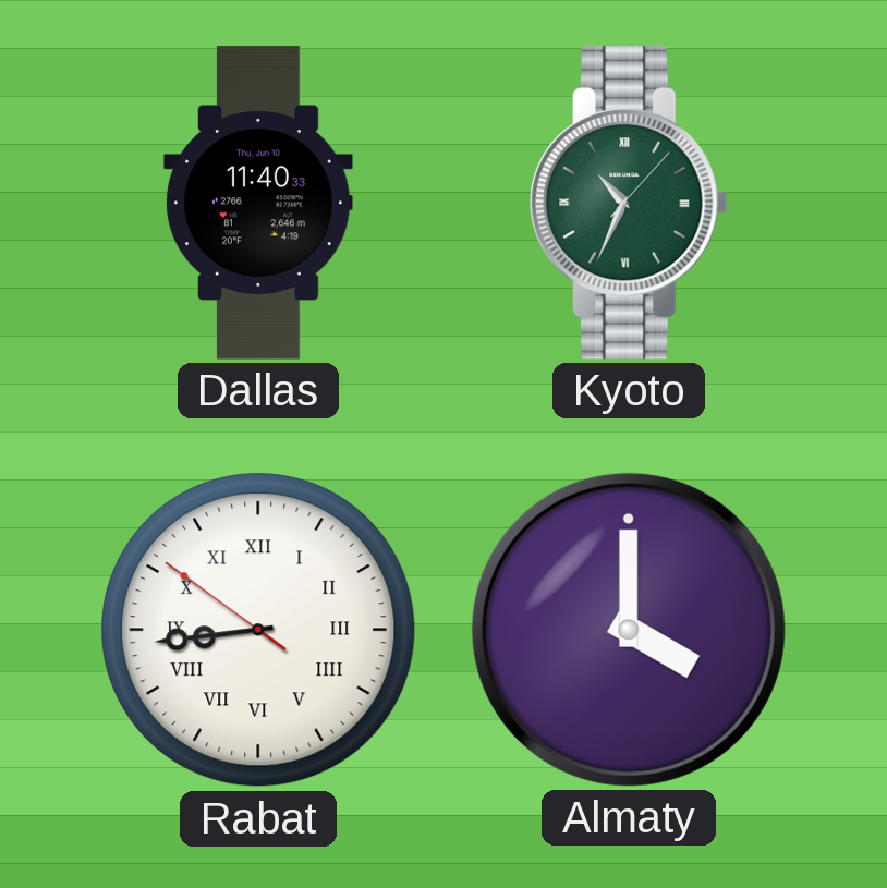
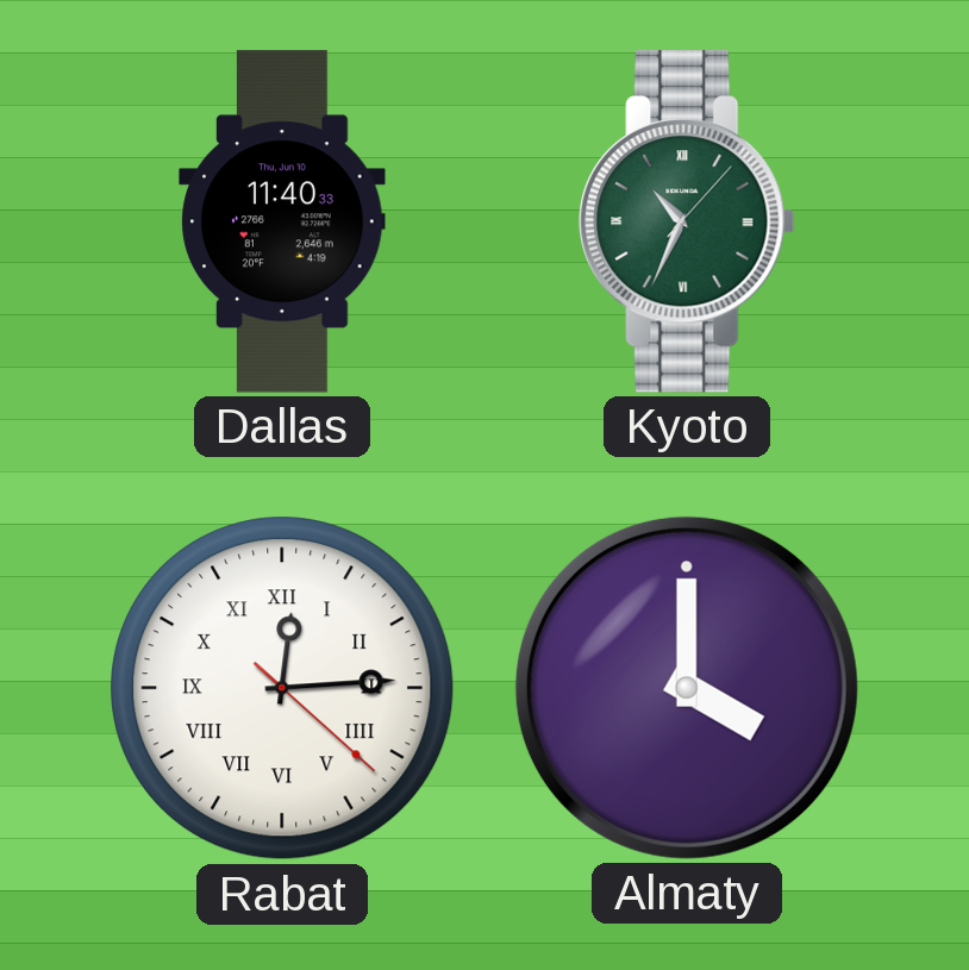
Rabat: 8:43 -> 12:14
